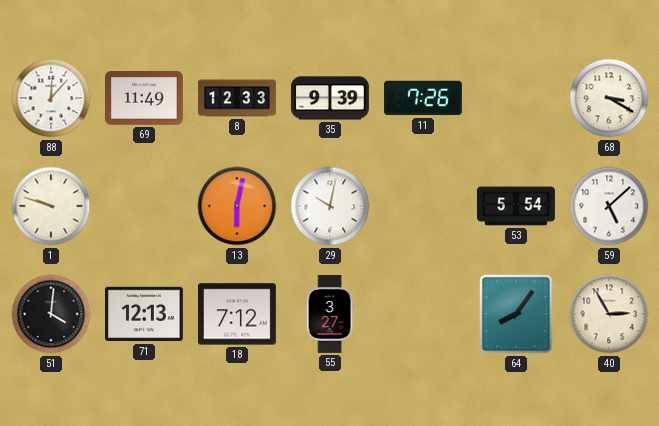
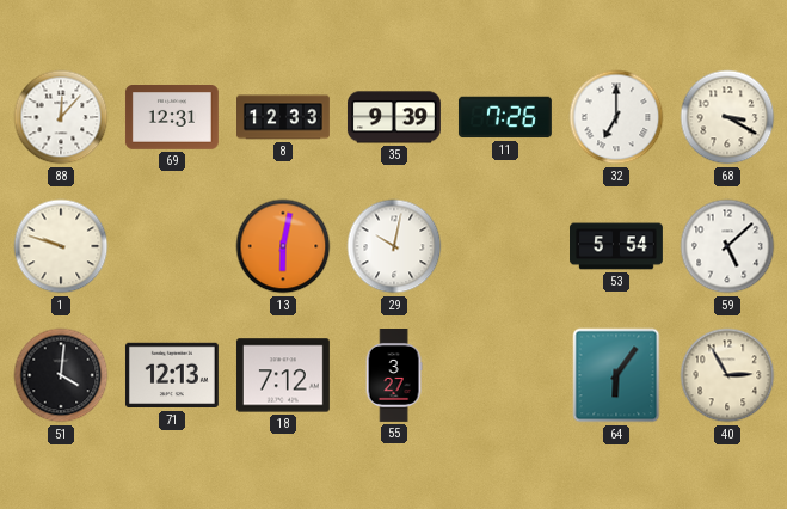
69: 11:49 -> 12:31
32: none -> 7:00
64: 8:06 -> 6:06
